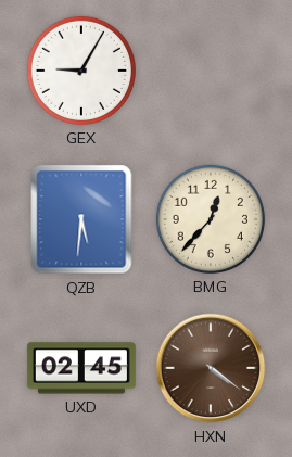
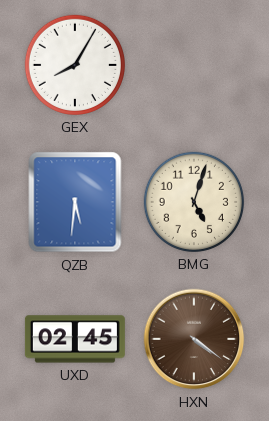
GEX: 9:05 -> 8:05
BMG: 12:37 -> 5:03
